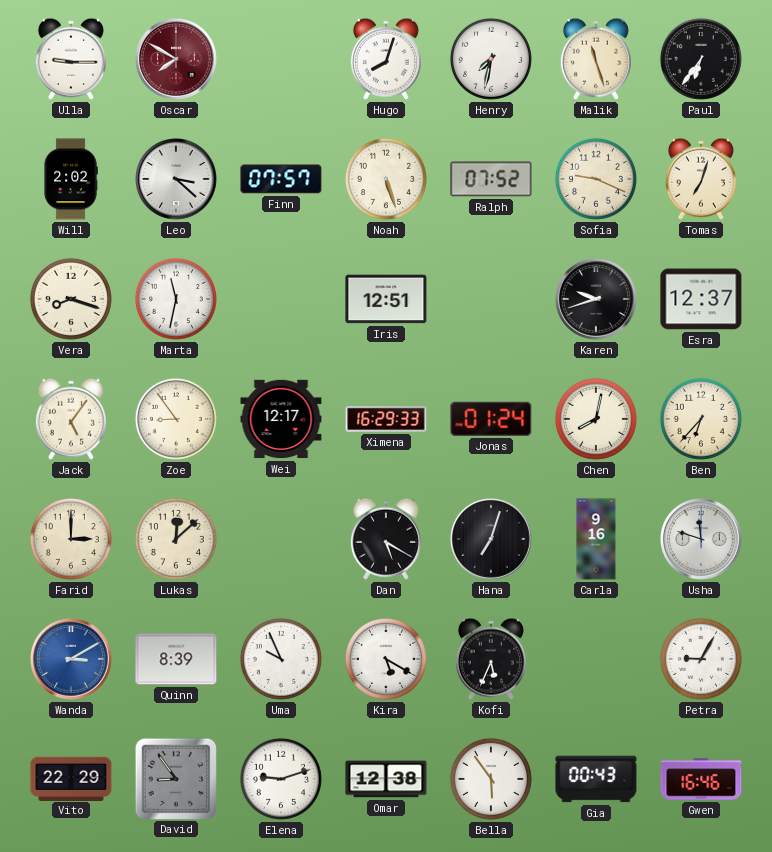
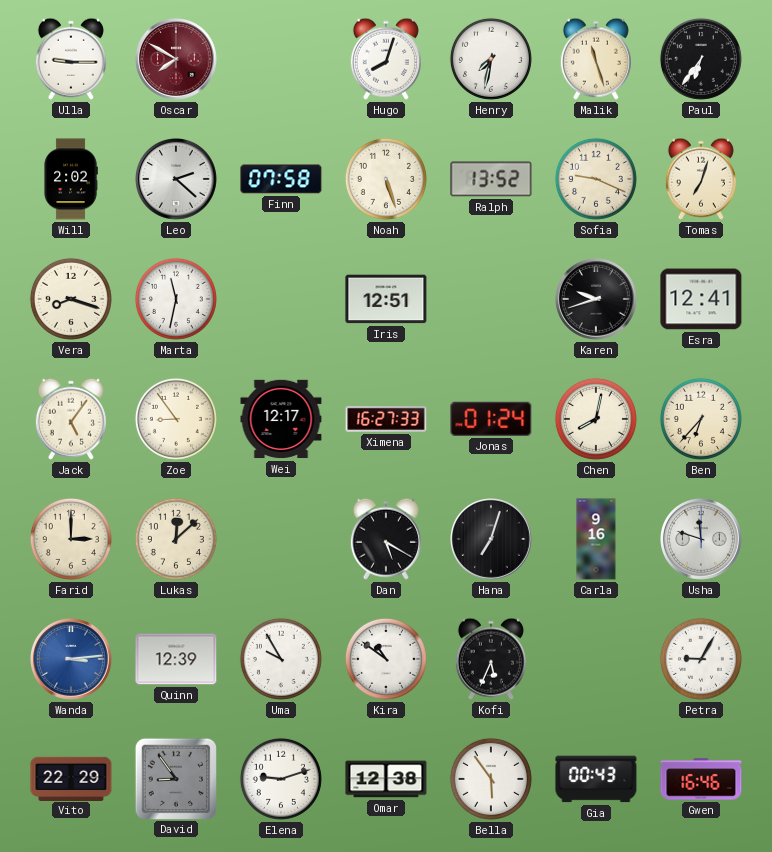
Leo: 3:22 -> 2:22
Finn: 07:57 -> 07:58
Ralph: 07:52 -> 13:52
Esra: 12:37 -> 12:41
Ximena: 16:29 -> 16:27
Wanda: 3:10 -> 3:14
Quinn: 8:39 -> 12:39
Uma: 9:56 -> 9:55
Kira: 5:20 -> 10:51
